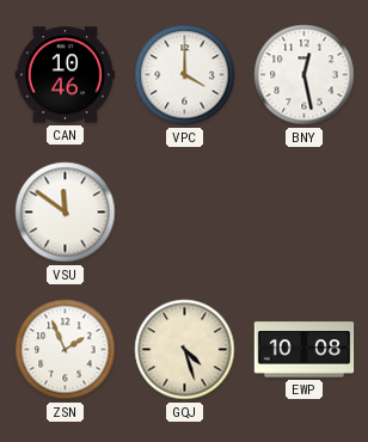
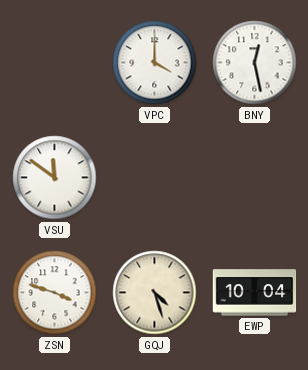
CAN: 10:46 -> none
ZSN: 1:56 -> 3:48
EWP: 10:08 -> 10:04
